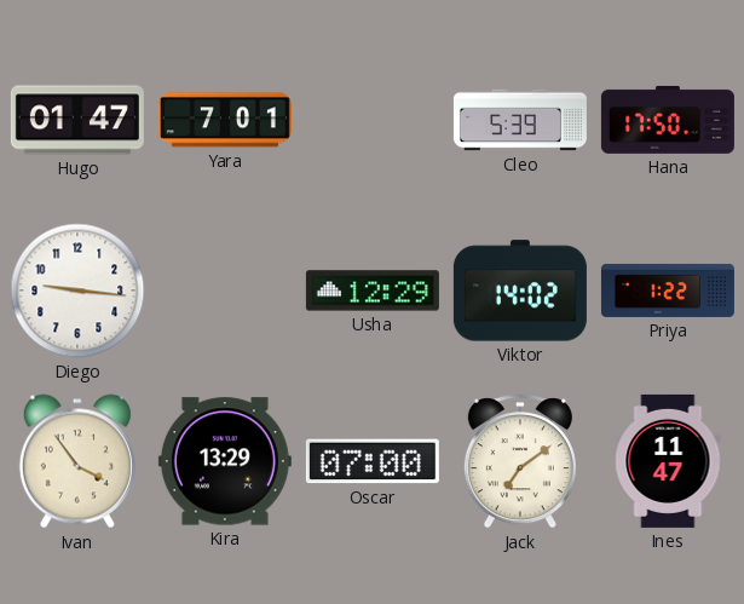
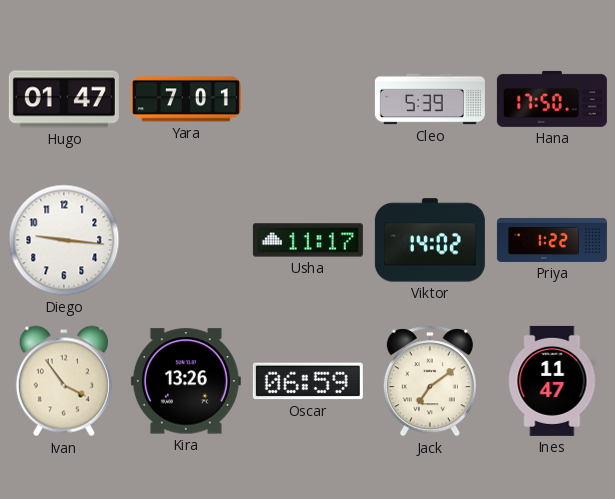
Usha: 12:29 -> 11:17
Kira: 13:29 -> 13:26
Oscar: 07:00 -> 06:59
